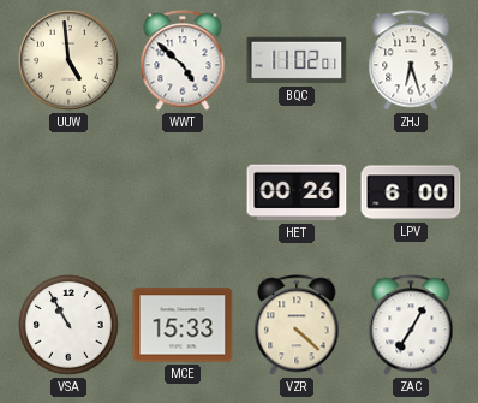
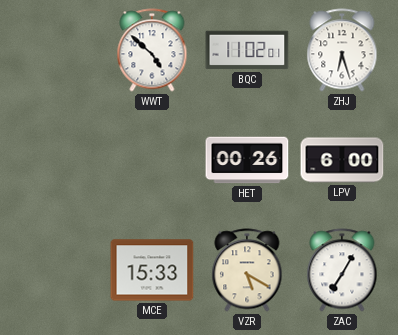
UUW: 4:59 -> none
VSA: 10:55 -> none
VZR: 4:22 -> 5:20
